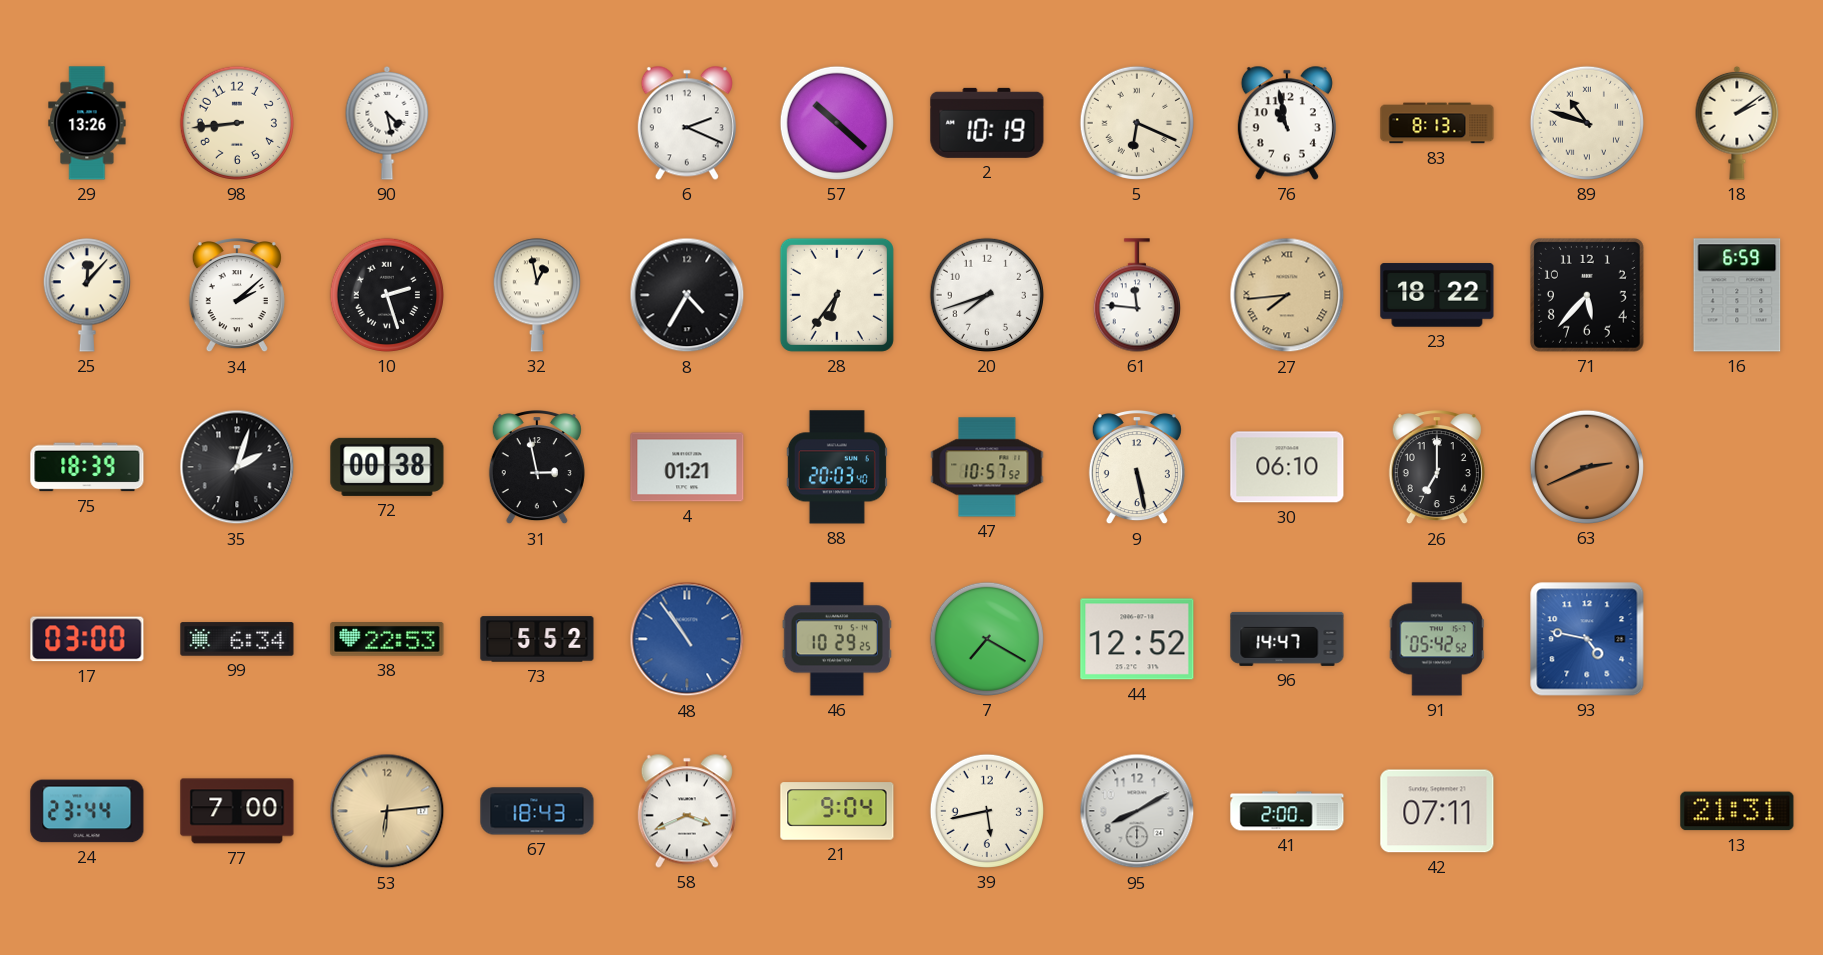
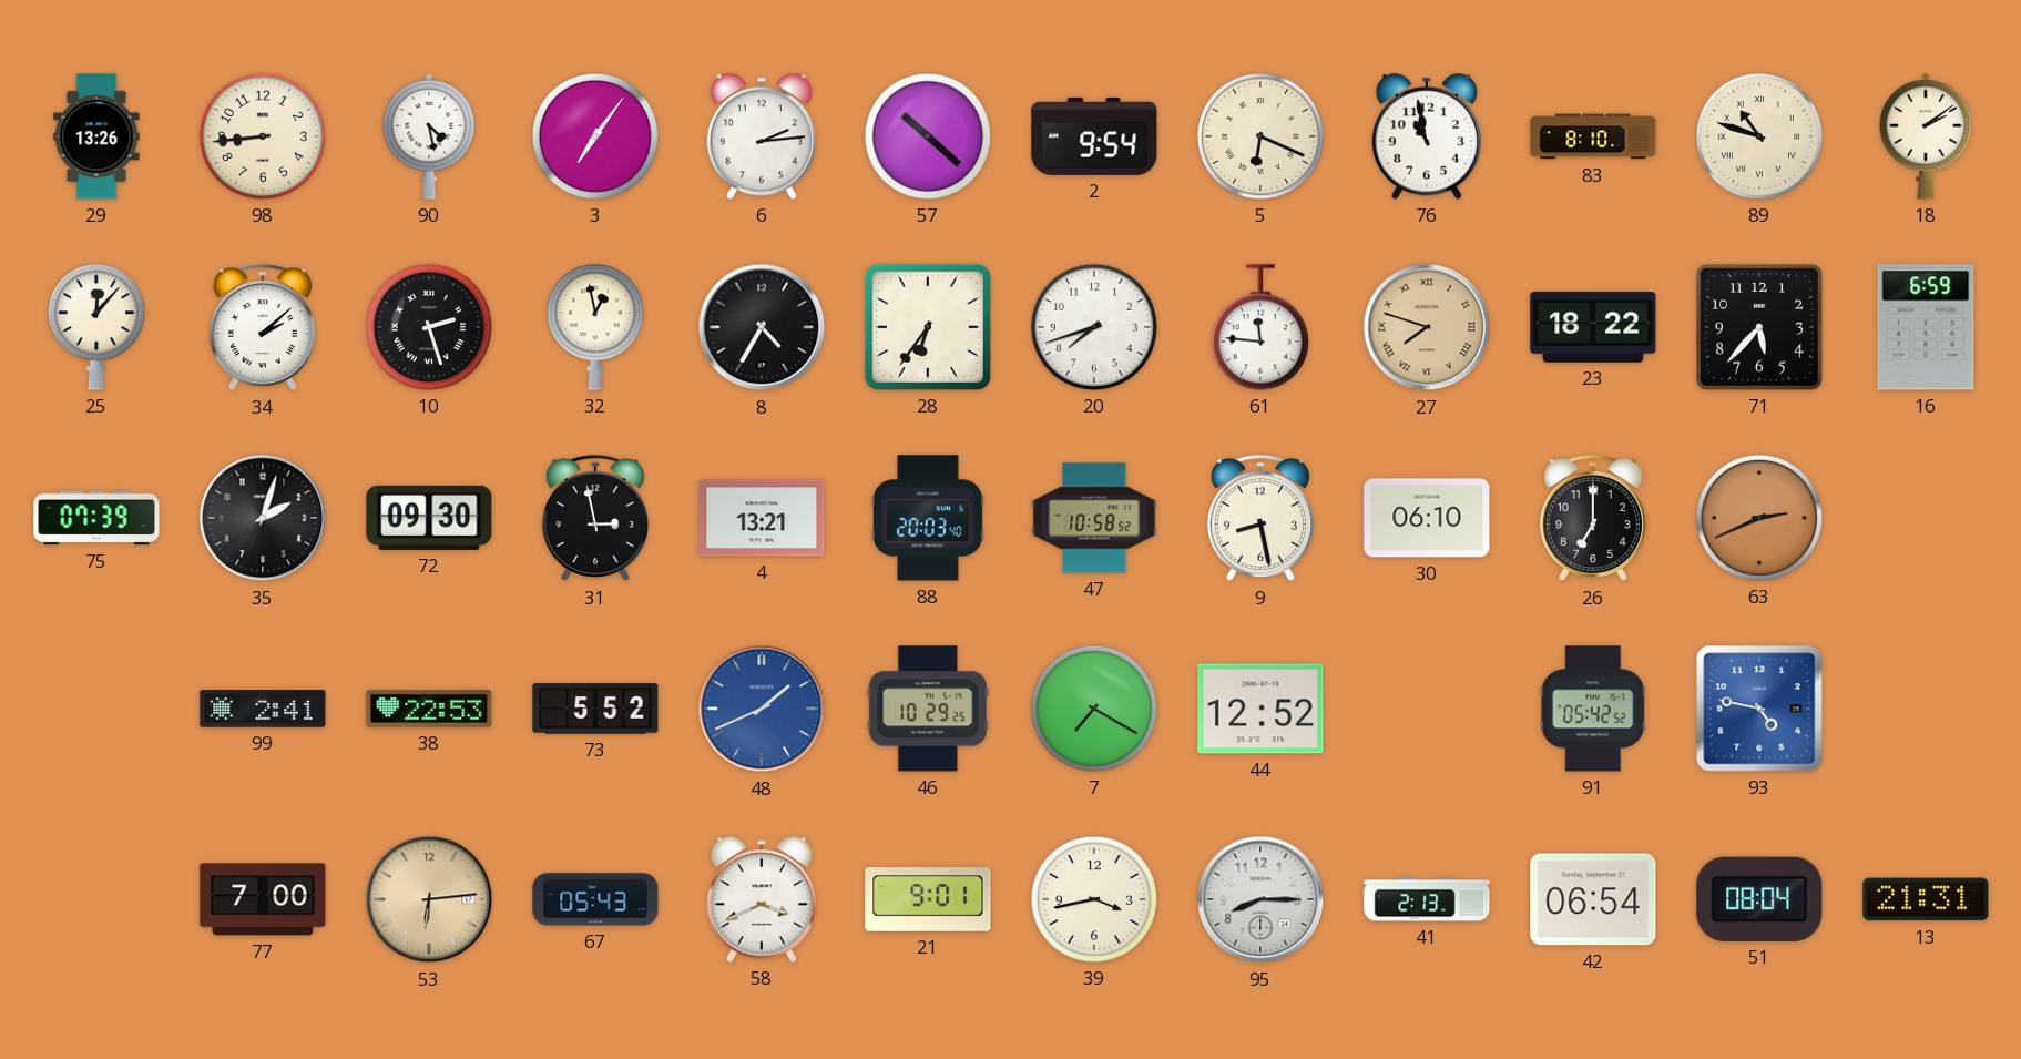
3: none -> 7:06
6: 2:19 -> 2:14
2: 10:19 -> 9:54
83: 8:13 -> 8:10
27: 7:44 -> 7:48
75: 18:39 -> 07:39
72: 00:38 -> 09:30
4: 01:21 -> 13:21
47: 10:57 -> 10:58
9: 5:28 -> 8:28
17: 03:00 -> none
99: 6:34 -> 2:41
48: 10:54 -> 1:41
96: 14:47 -> none
24: 23:44 -> none
67: 18:43 -> 05:43
21: 9:04 -> 9:01
39: 5:43 -> 3:43
95: 8:10 -> 8:15
41: 2:00 -> 2:13
42: 07:11 -> 06:54
51: none -> 08:04
